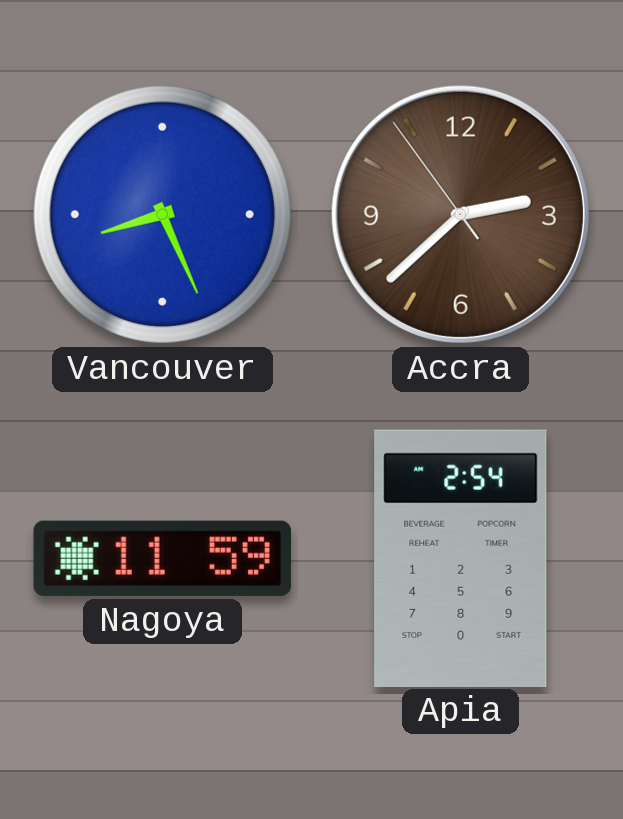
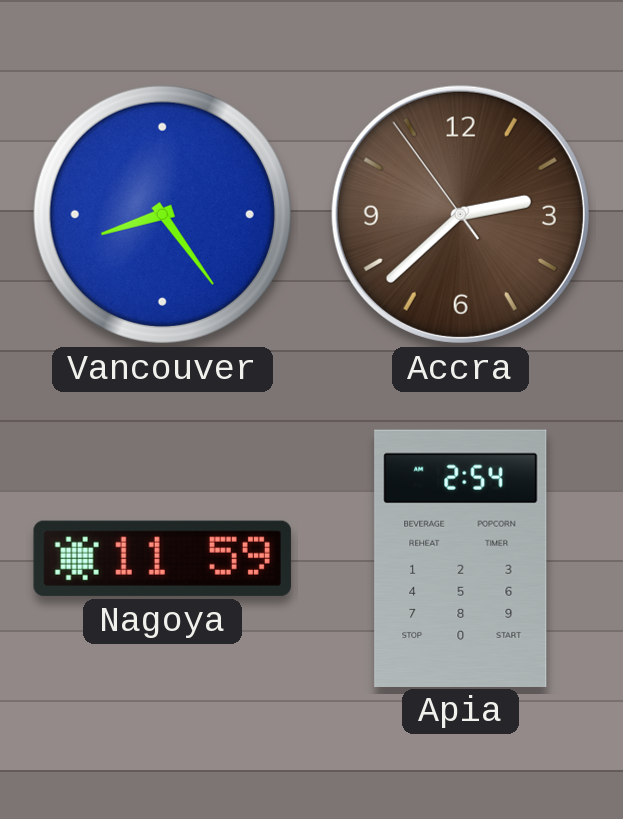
Vancouver: 8:26 -> 8:24
